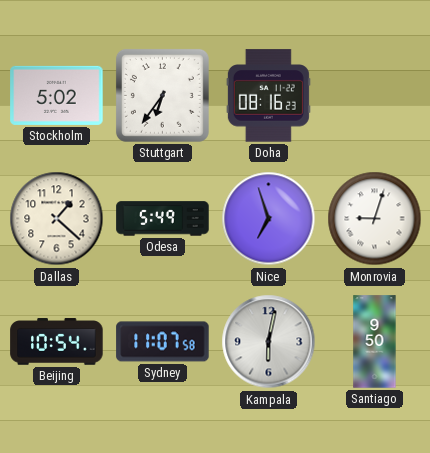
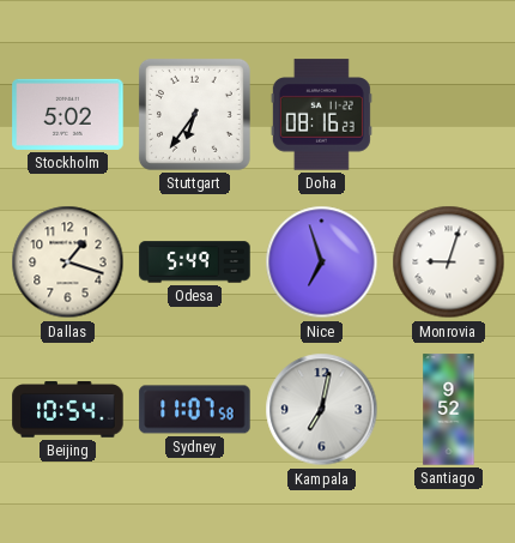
Dallas: 1:22 -> 1:18
Kampala: 6:02 -> 7:02
Santiago: 9:50 -> 9:52
